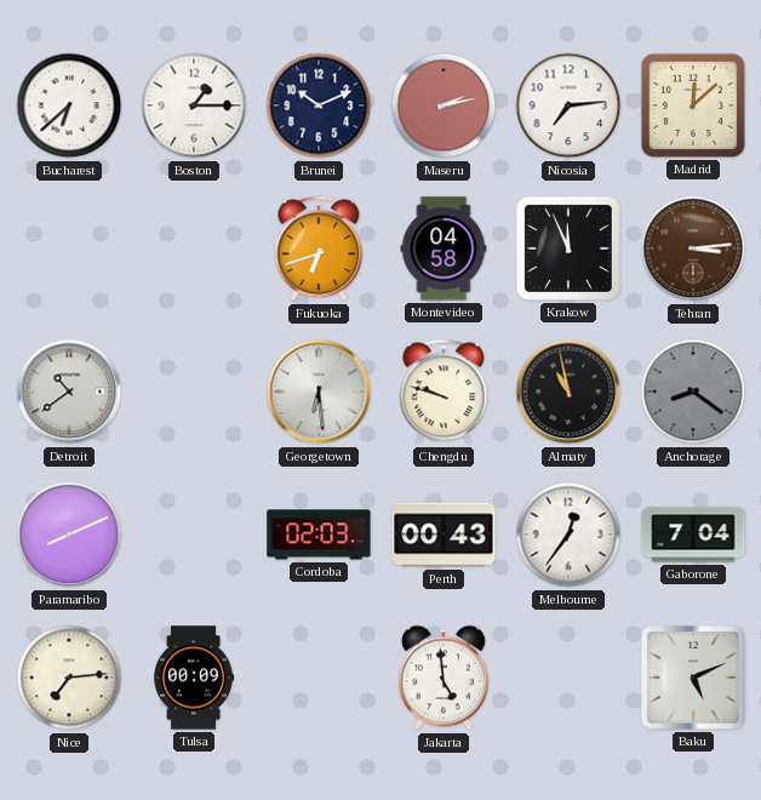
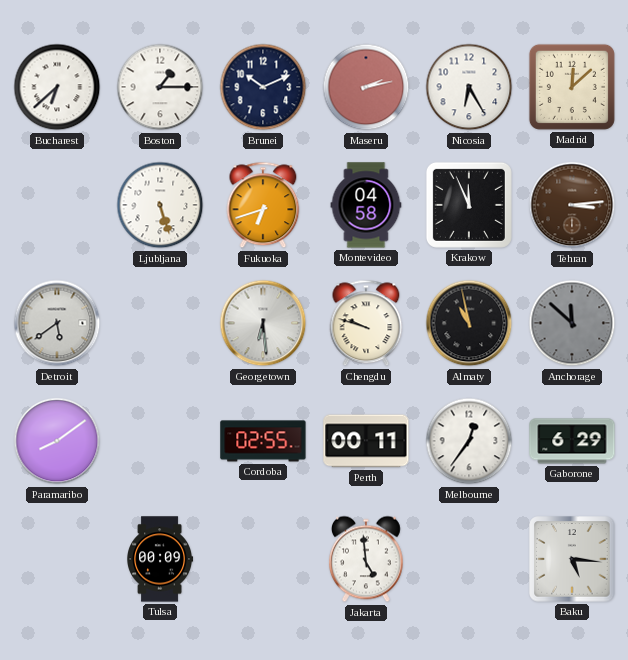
Nicosia: 7:14 -> 6:25
Ljubljana: none -> 5:27
Detroit: 10:39 -> 5:39
Anchorage: 8:21 -> 11:52
Paramaribo: 8:11 -> 8:09
Cordoba: 02:03 -> 02:55
Perth: 00:43 -> 00:11
Gaborone: 7:04 -> 6:29
Nice: 7:14 -> none
Baku: 5:11 -> 5:16
